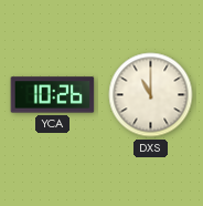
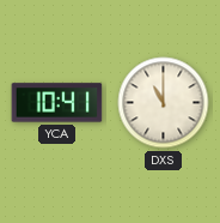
YCA: 10:26 -> 10:41
